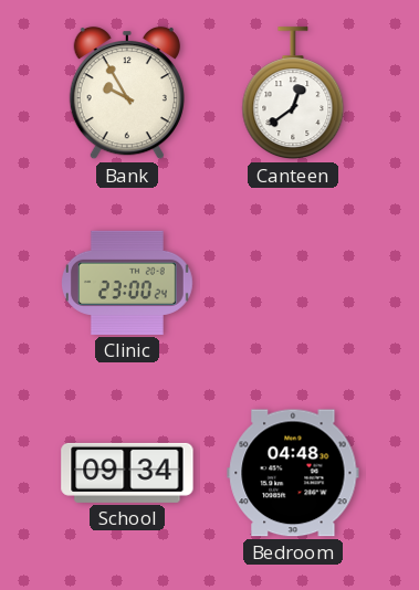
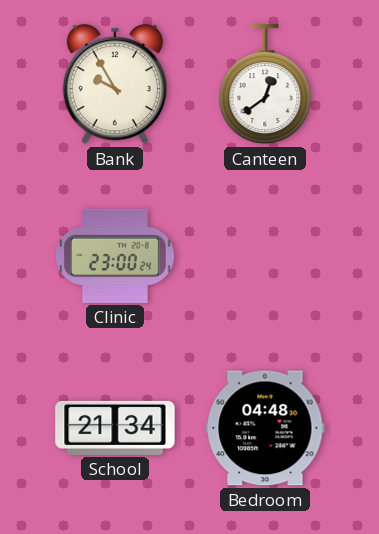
School: 09:34 -> 21:34
